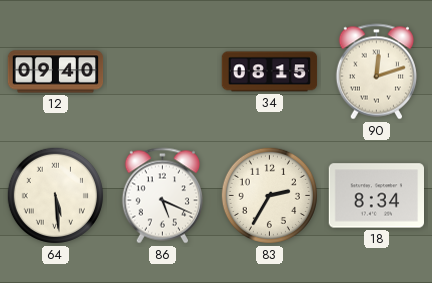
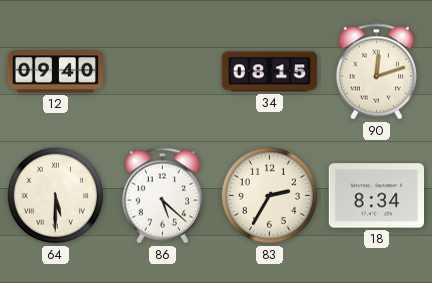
64: 5:29 -> 5:30
86: 5:19 -> 5:22
